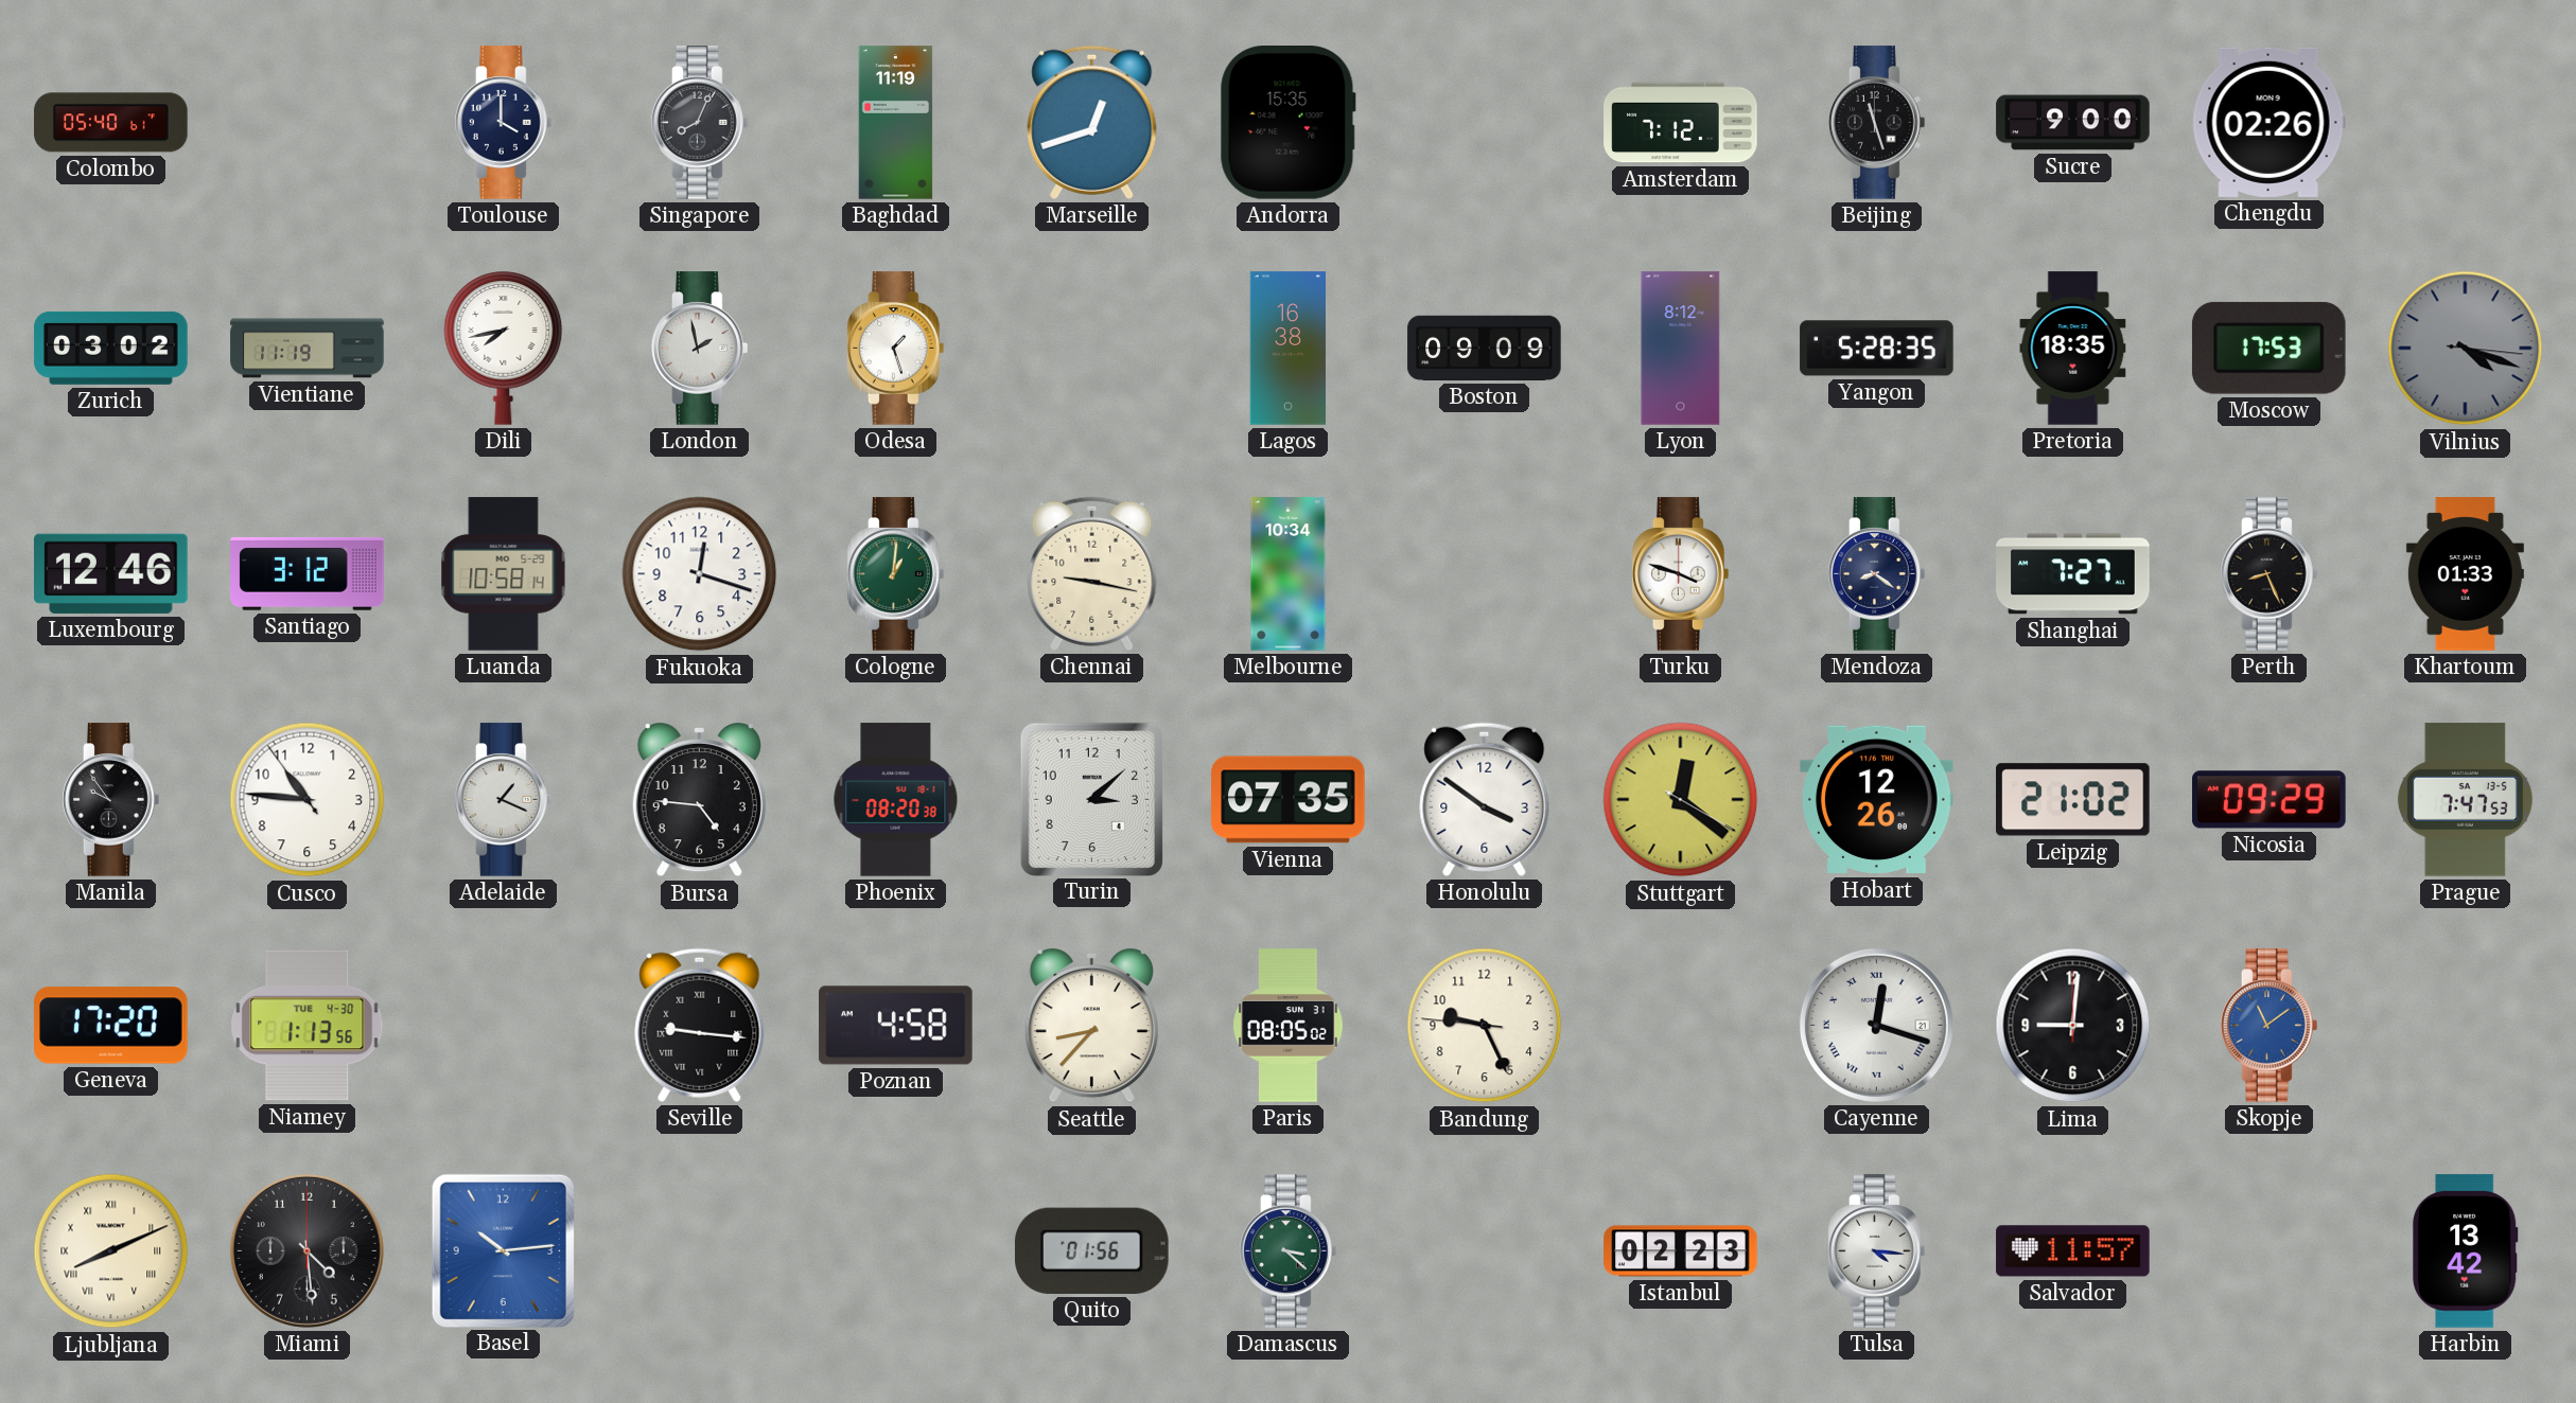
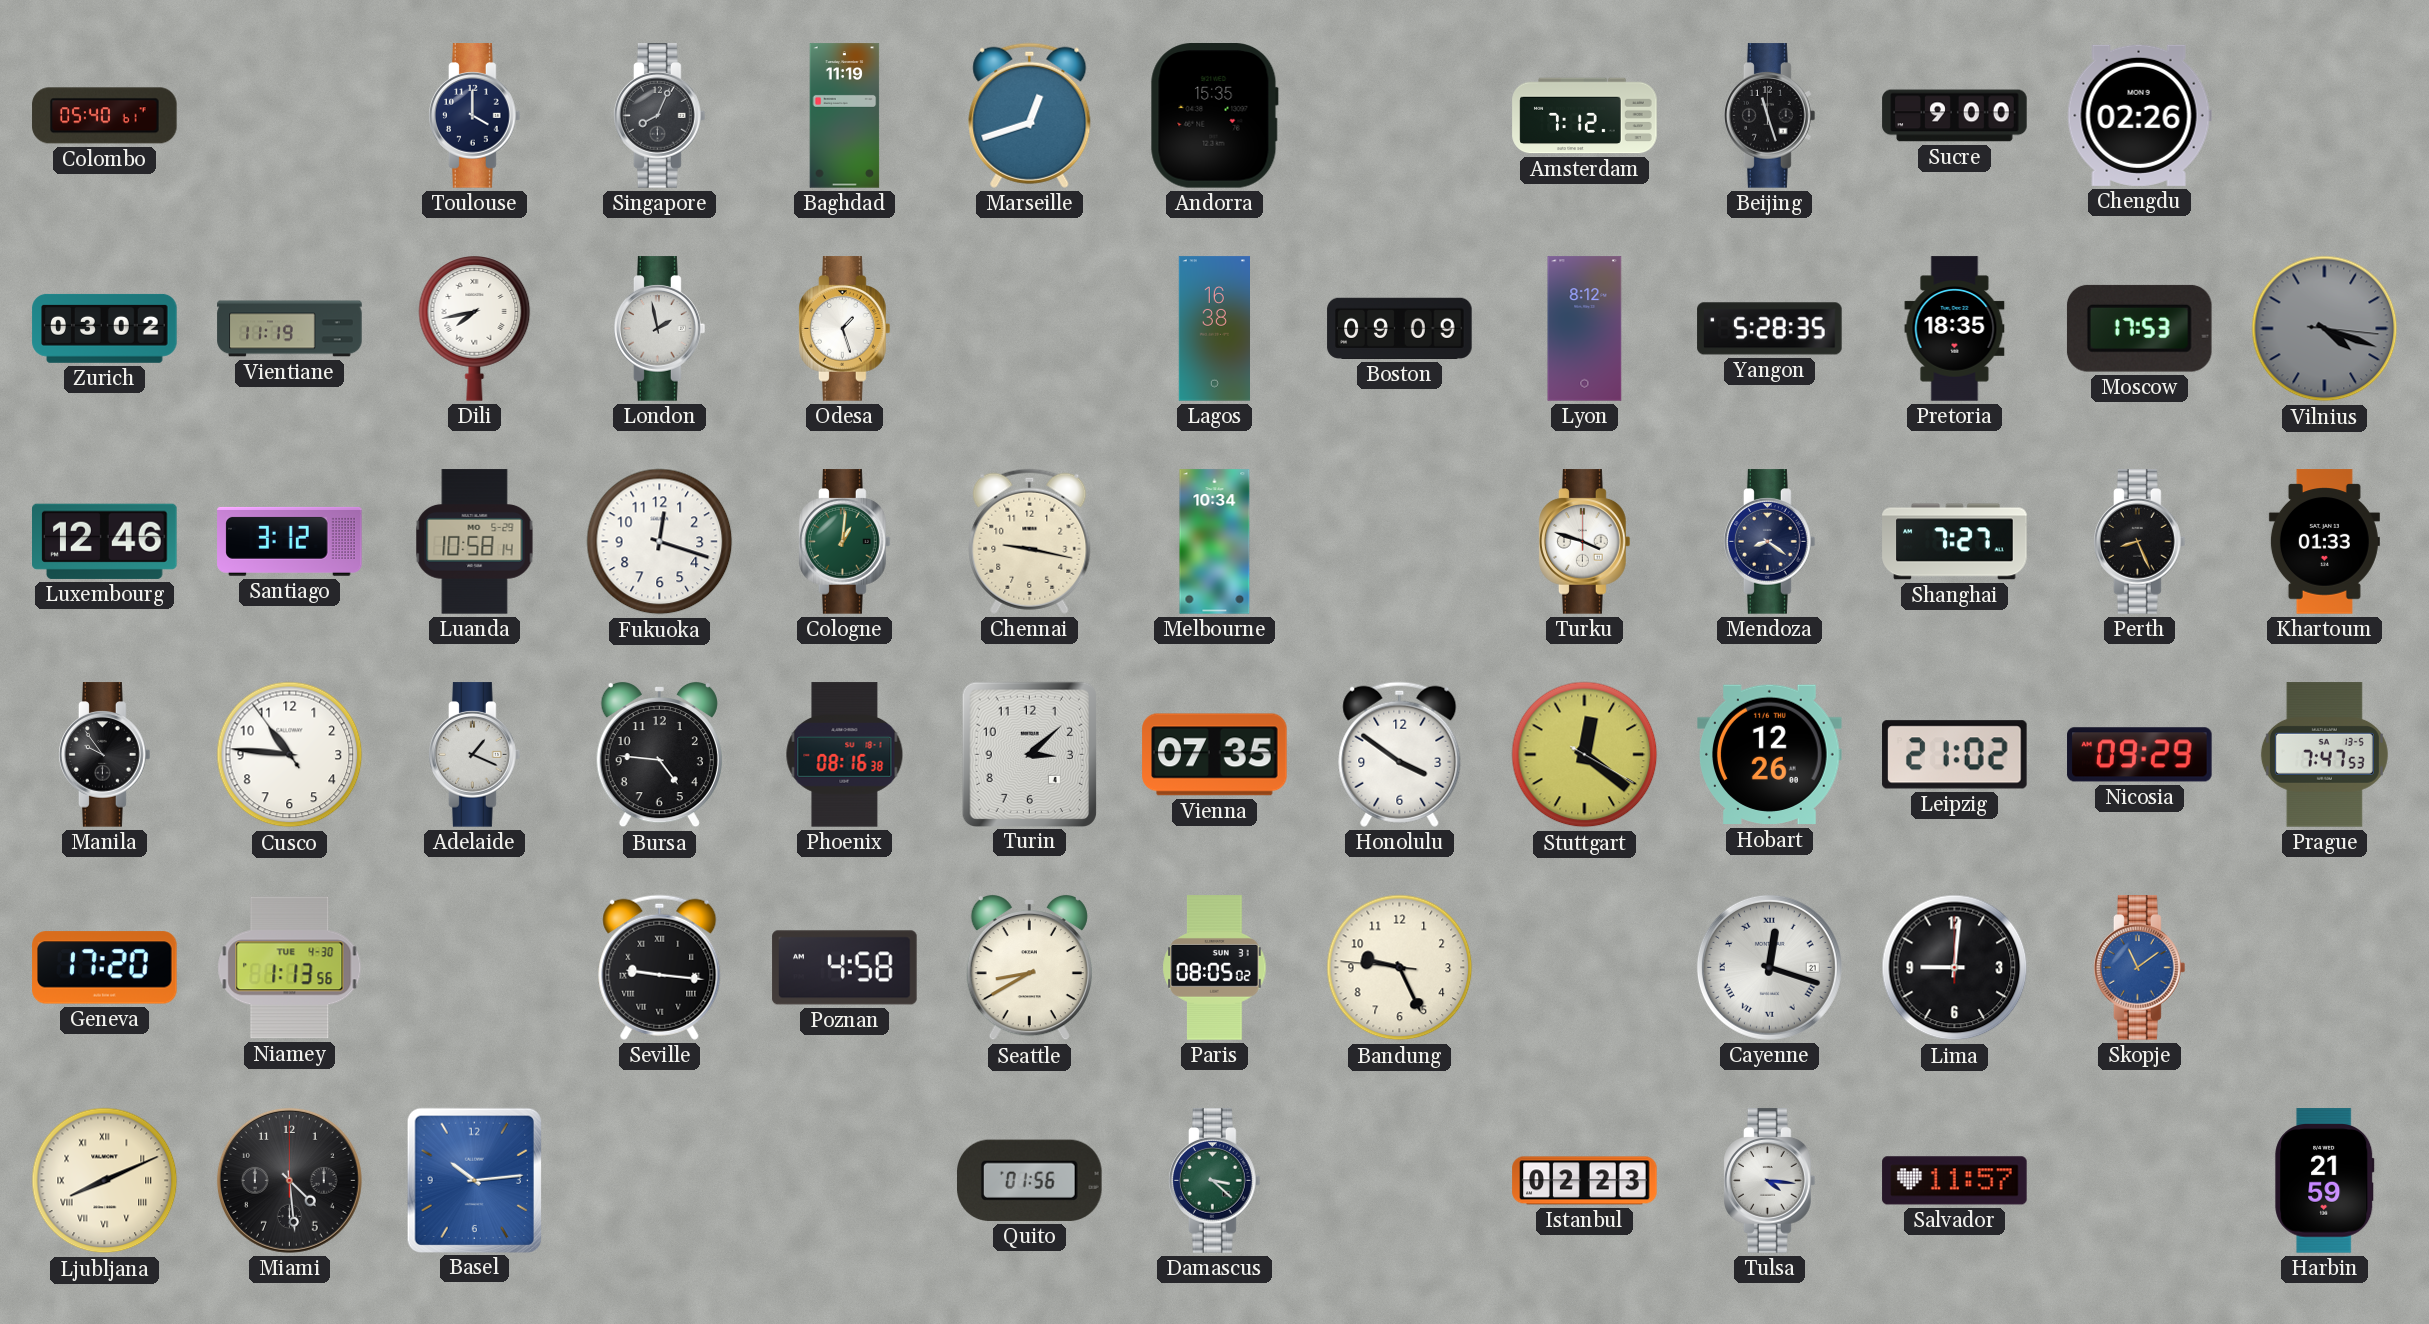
Phoenix: 08:20 -> 08:16
Seattle: 8:37 -> 8:40
Harbin: 13:42 -> 21:59
